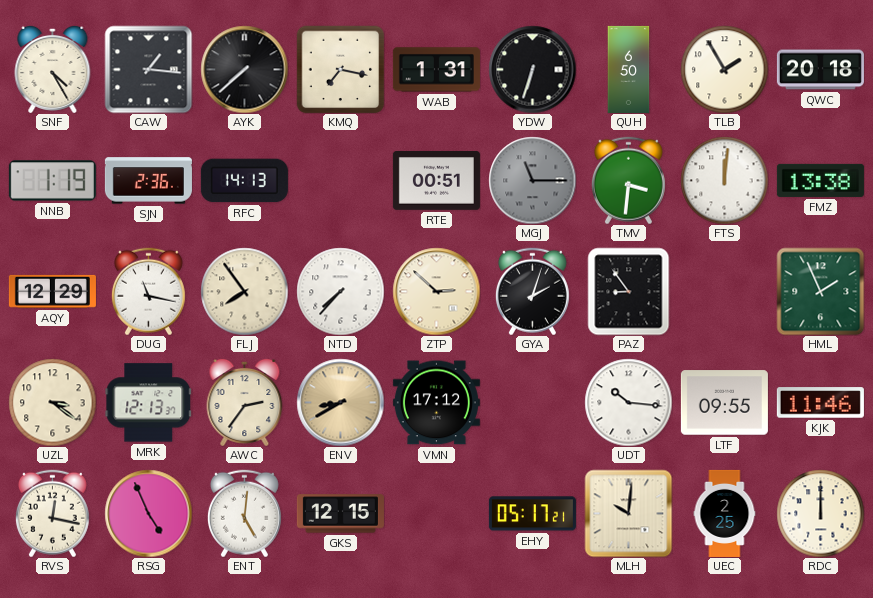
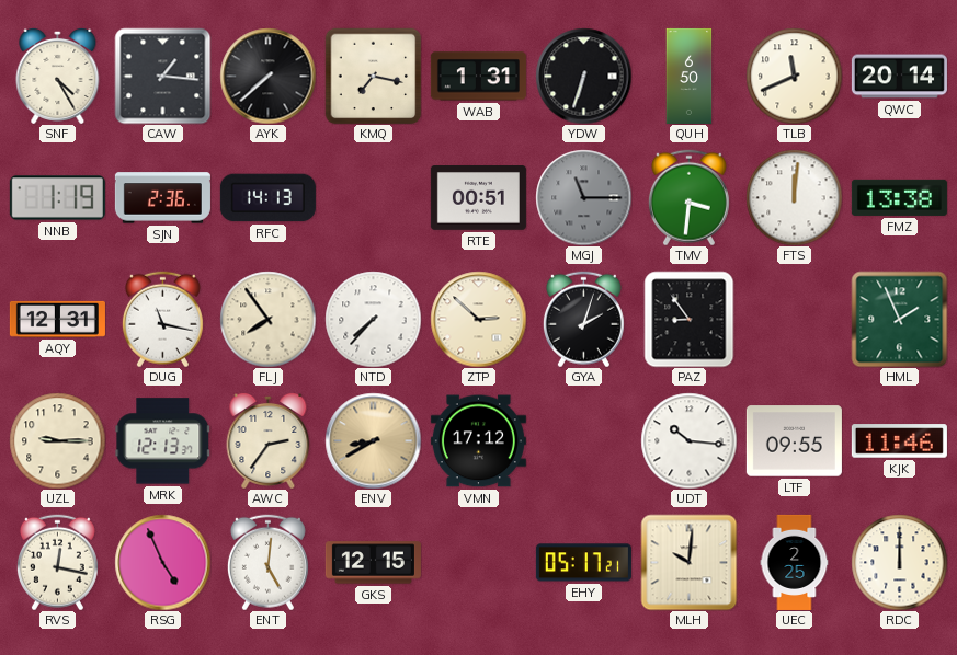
TLB: 1:55 -> 11:41
QWC: 20:18 -> 20:14
AQY: 12:29 -> 12:31
UZL: 3:21 -> 9:15
